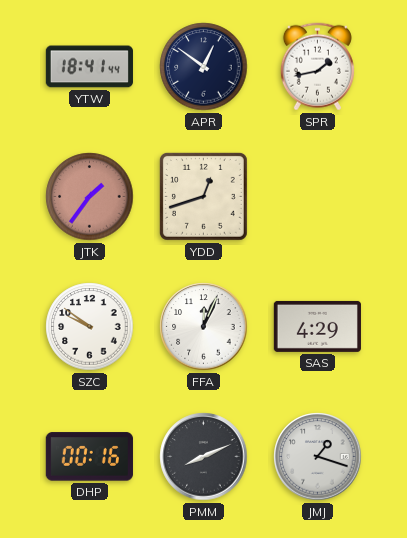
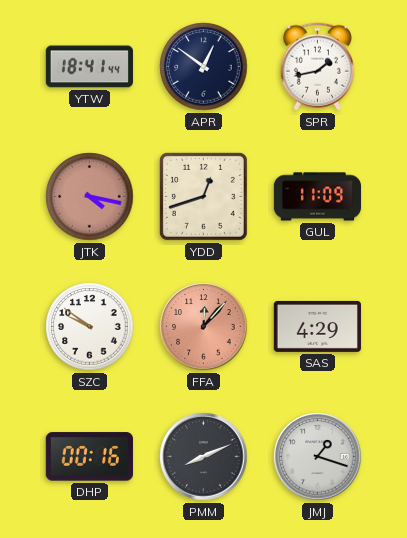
JTK: 1:36 -> 4:17
GUL: none -> 11:09
FFA: 12:04 -> 12:07
FFA dial: white -> salmon
